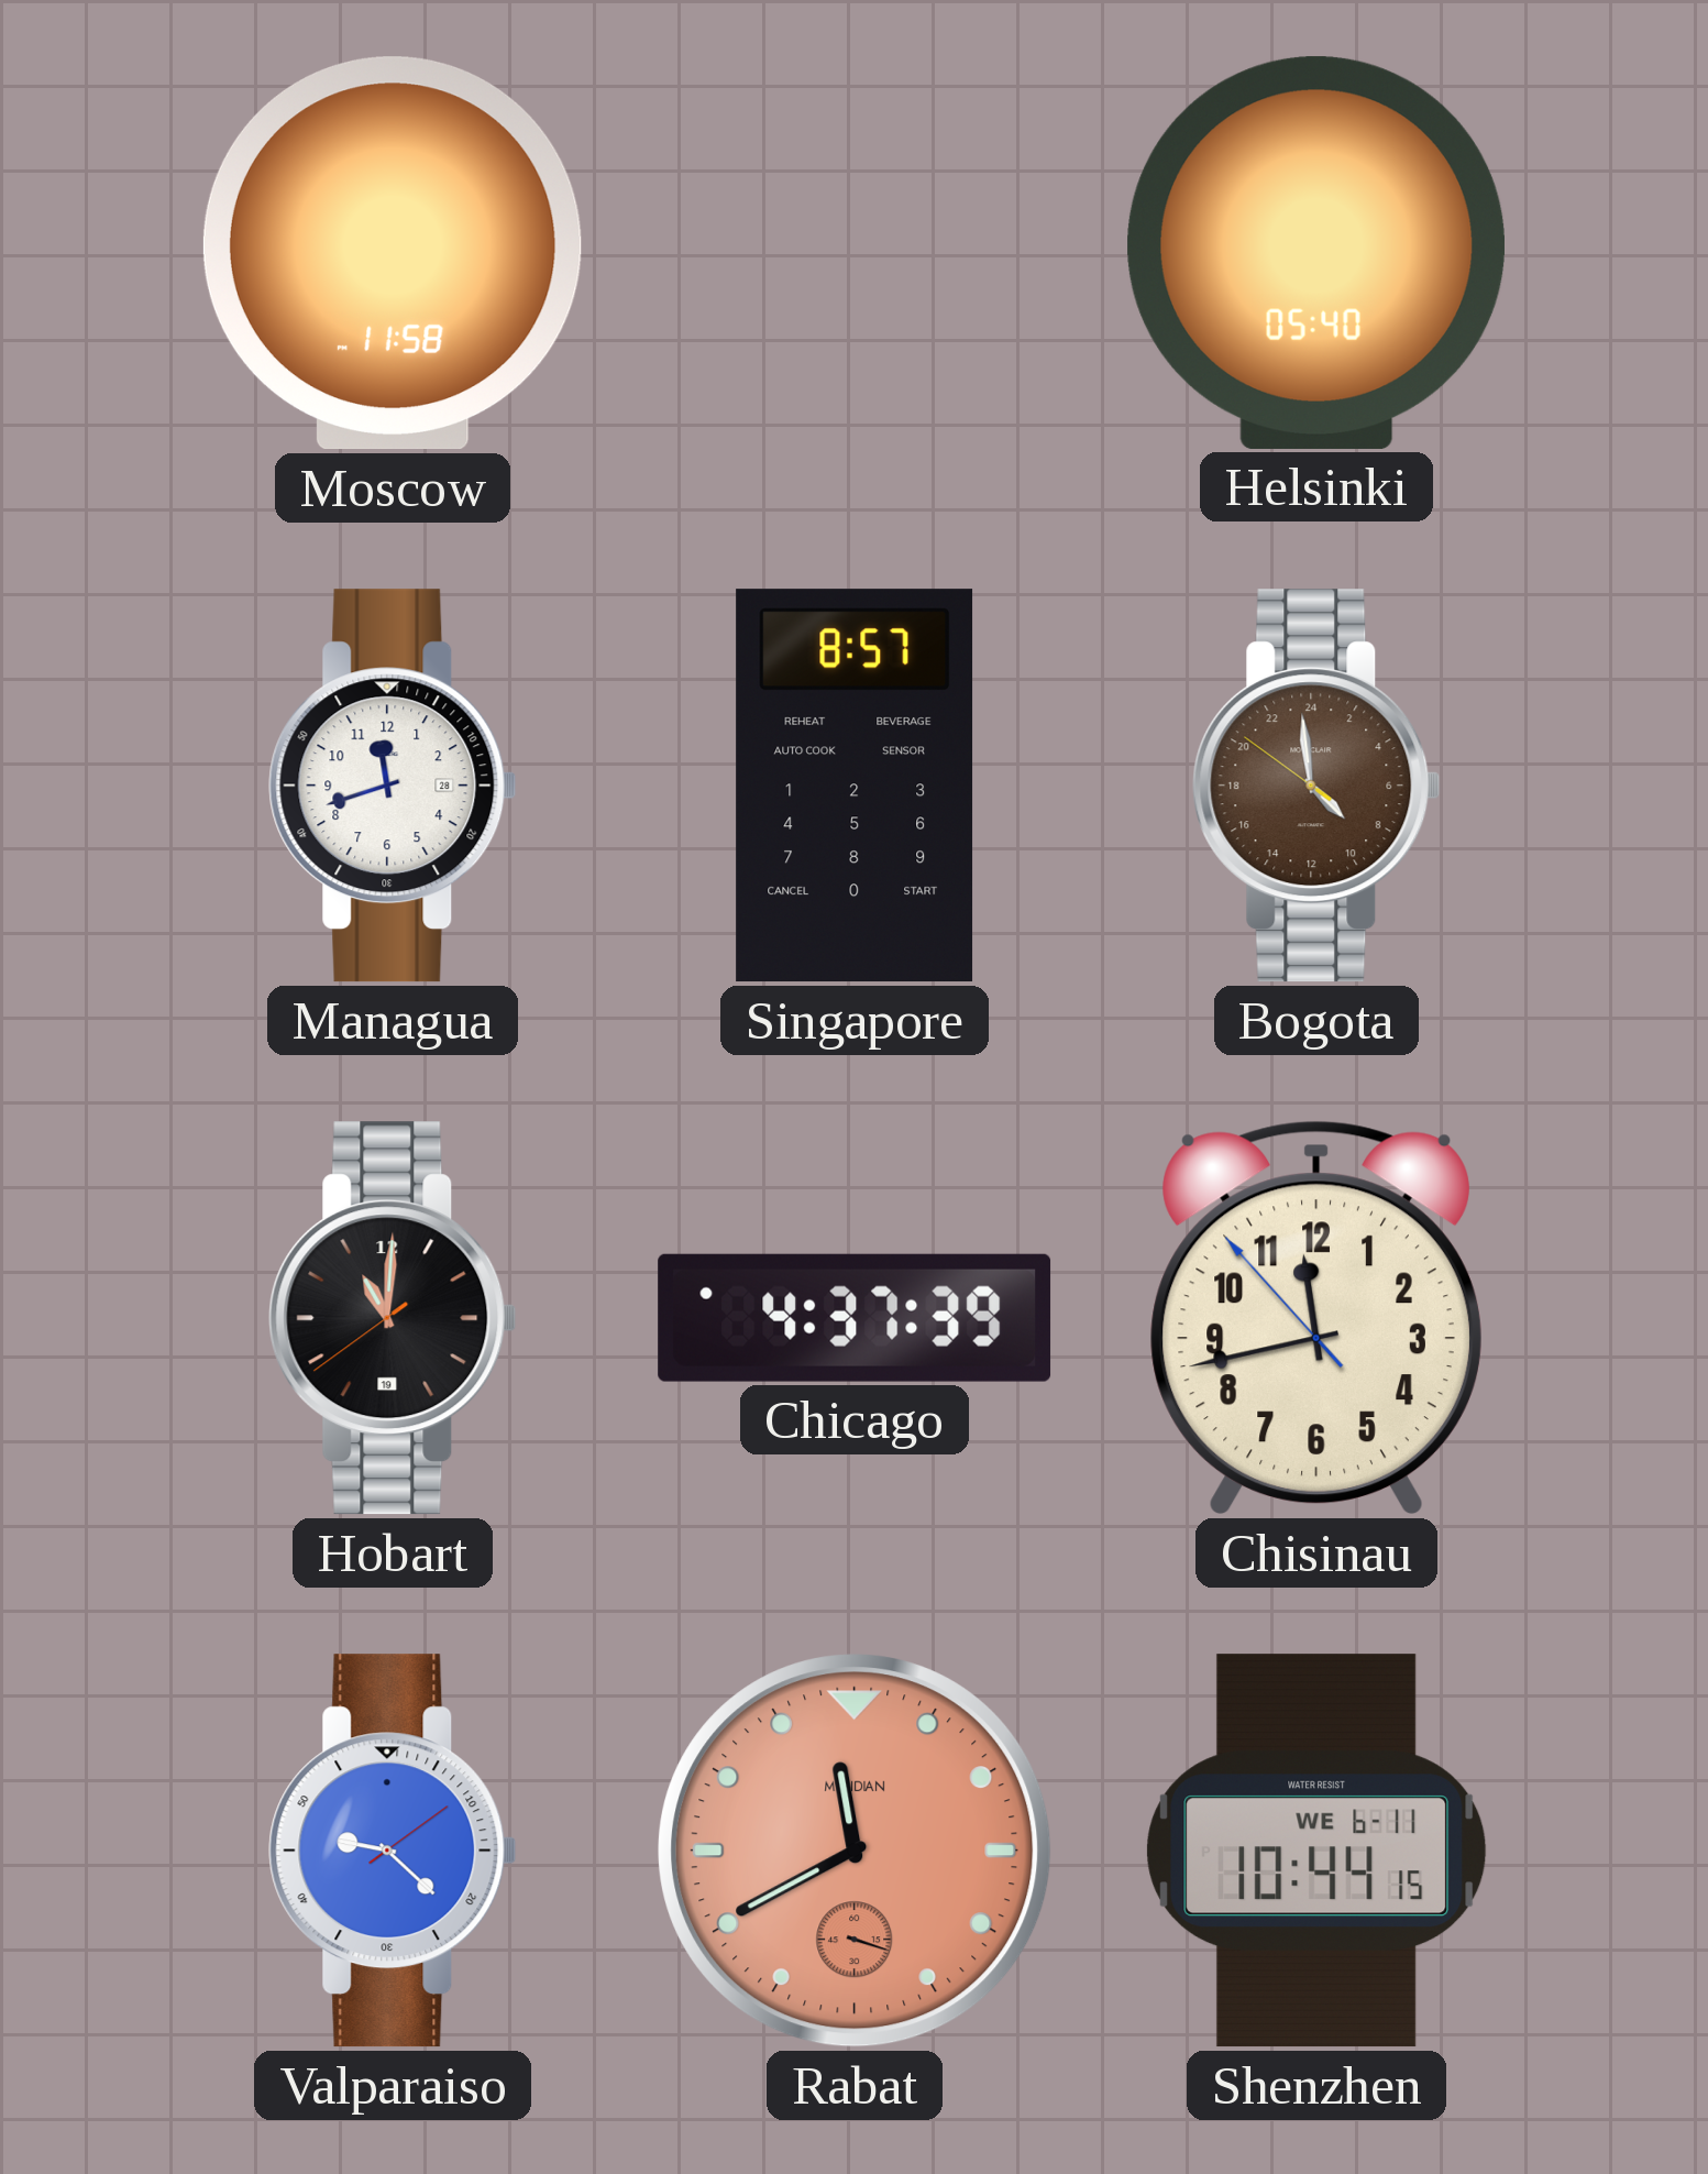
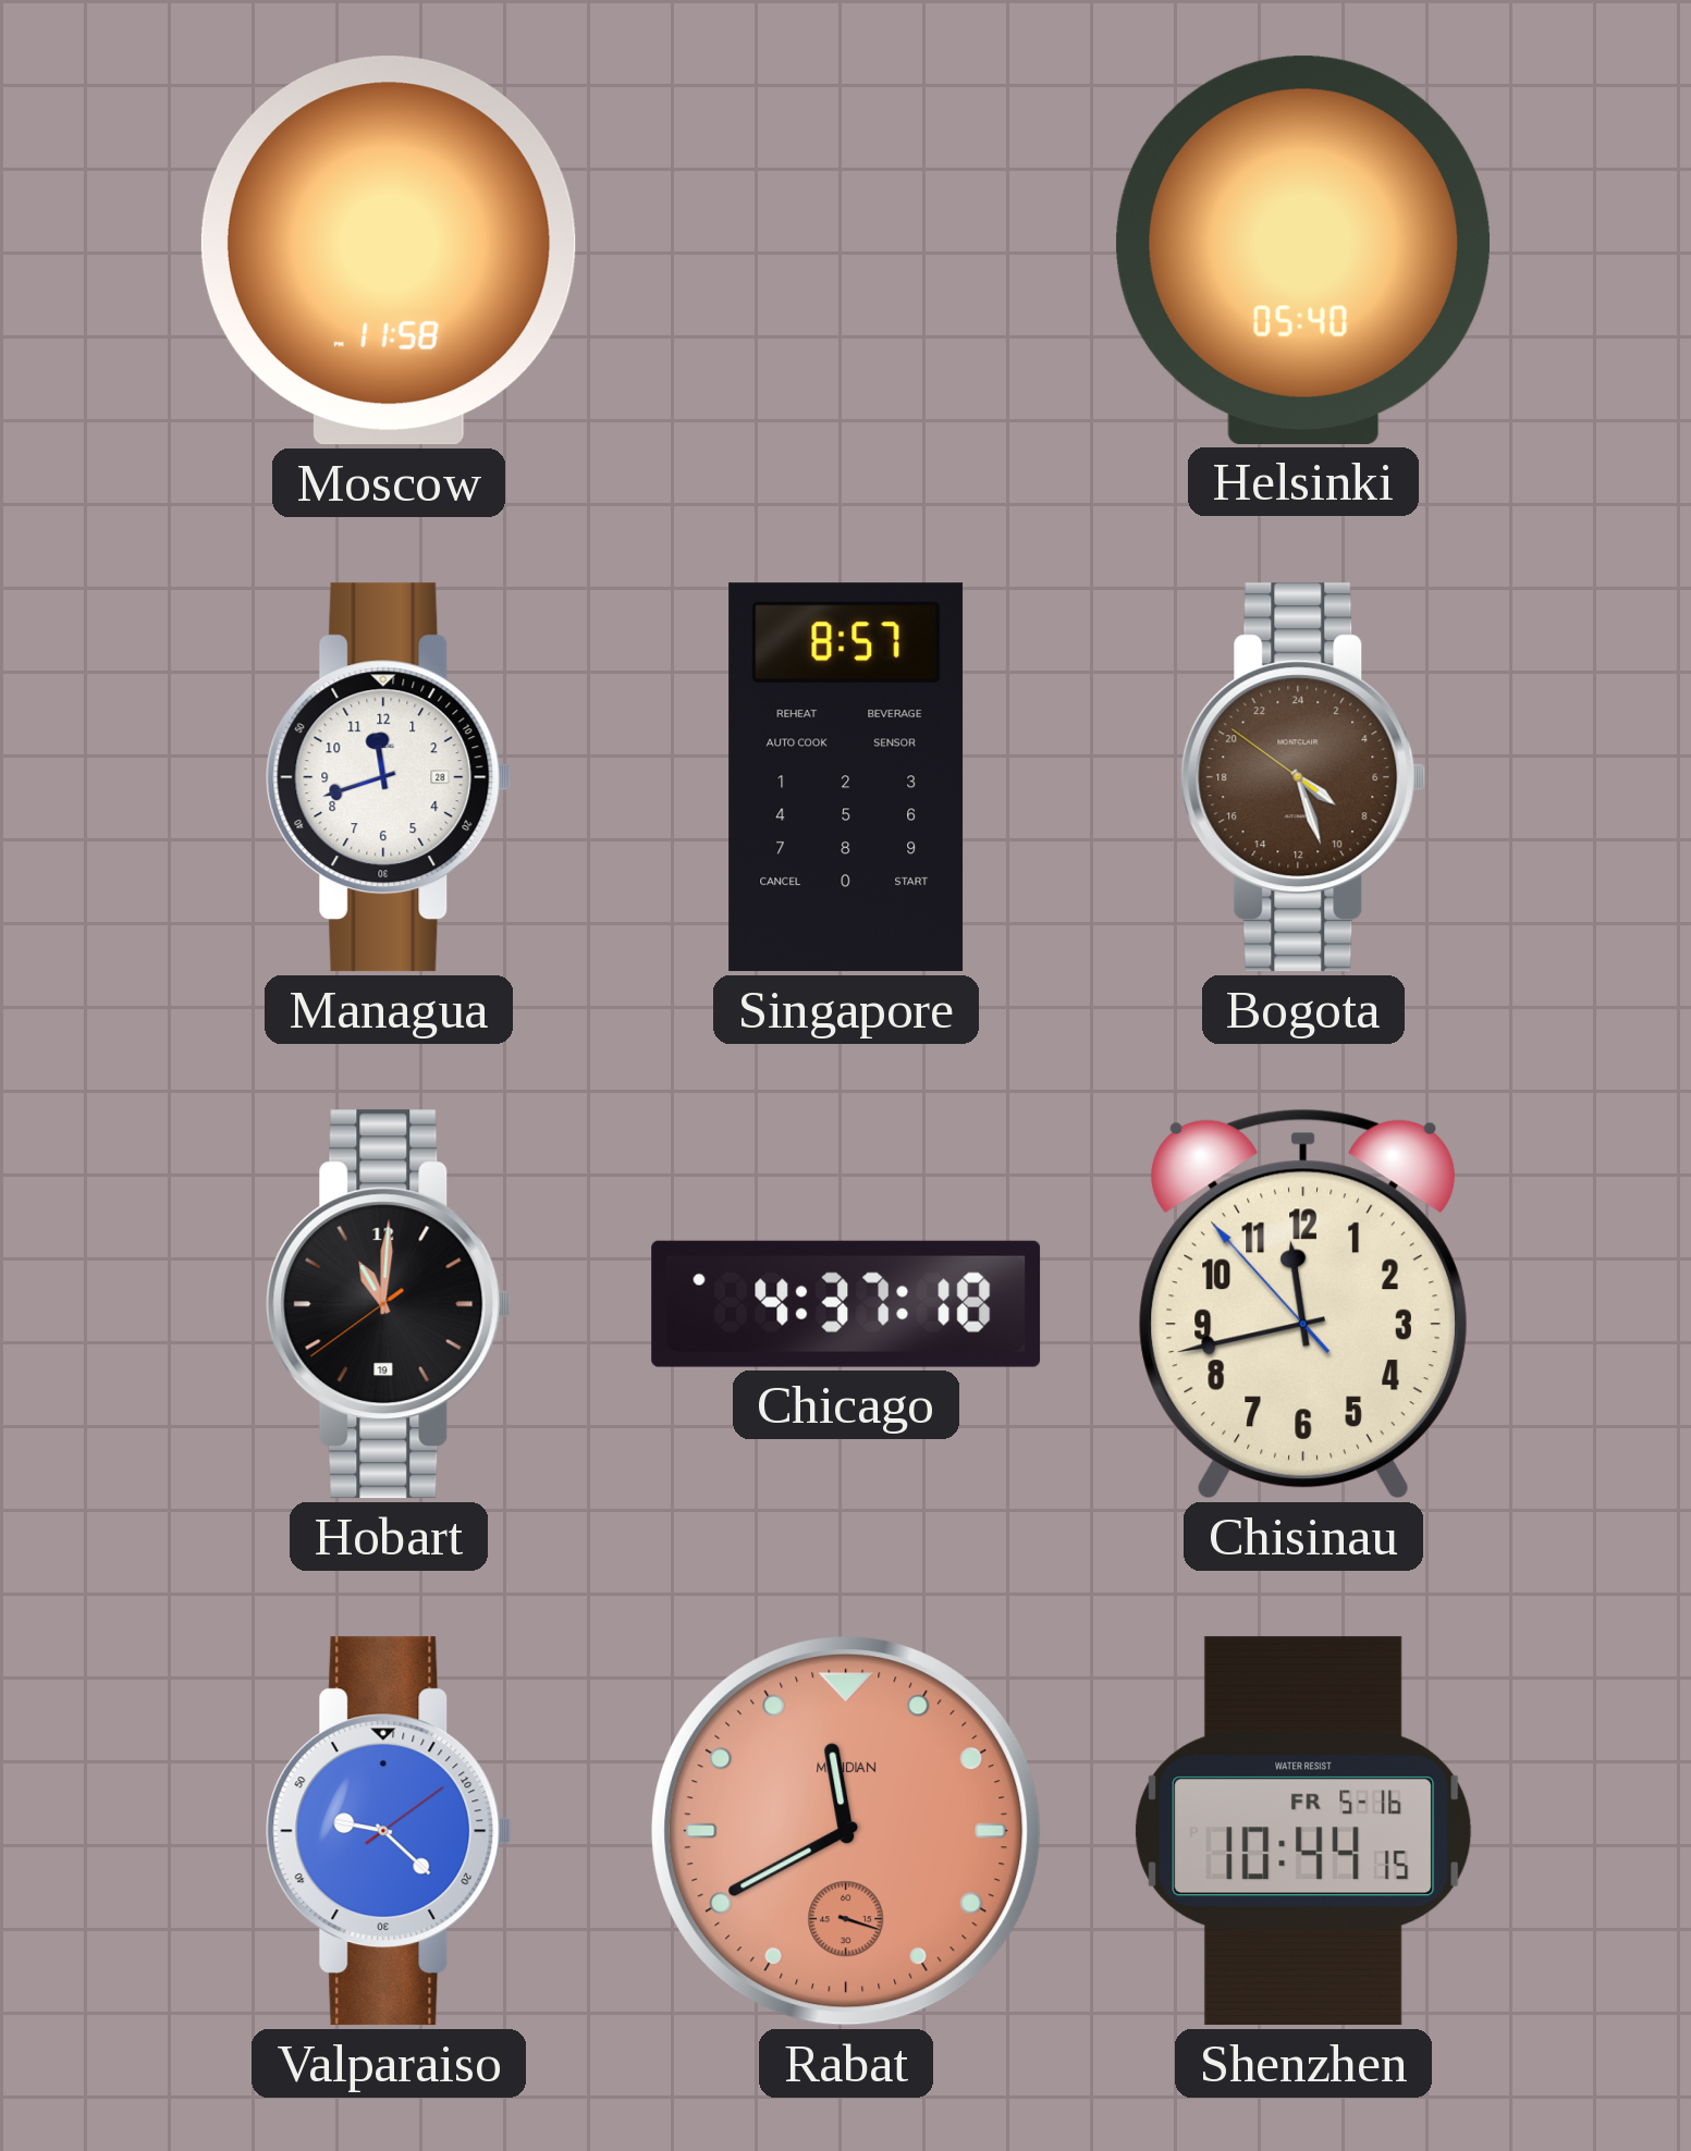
Bogota: 8:58 -> 8:26
Chicago: 4:37:39 -> 4:37:18
Shenzhen date: WE 6-11 -> FR 5-16
